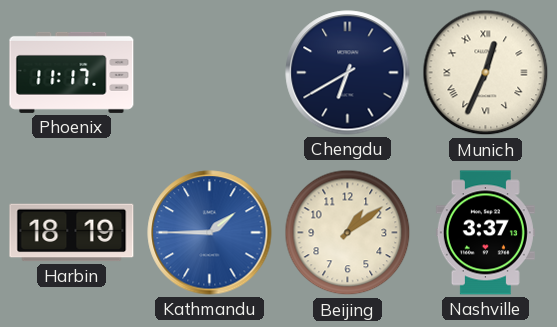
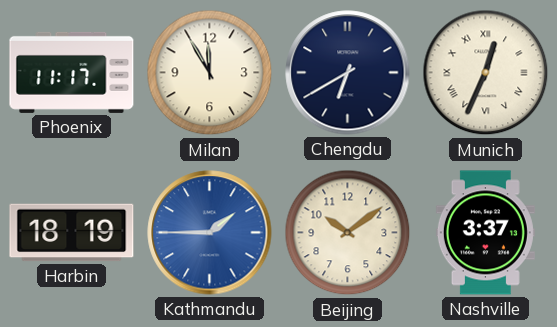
Milan: none -> 11:55
Beijing: 1:09 -> 10:09
